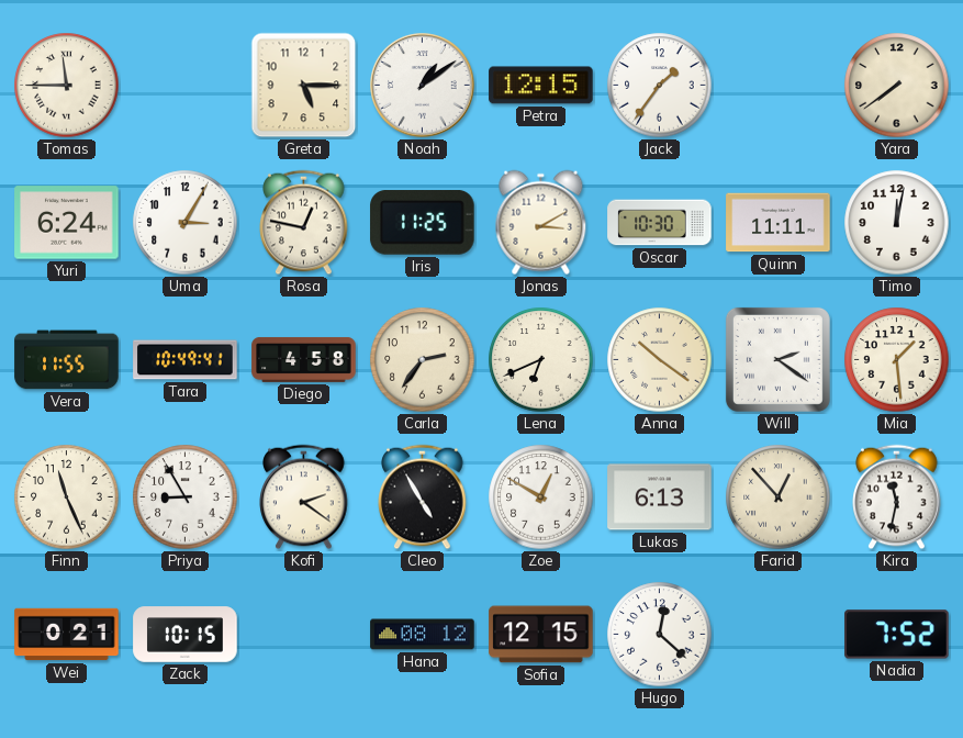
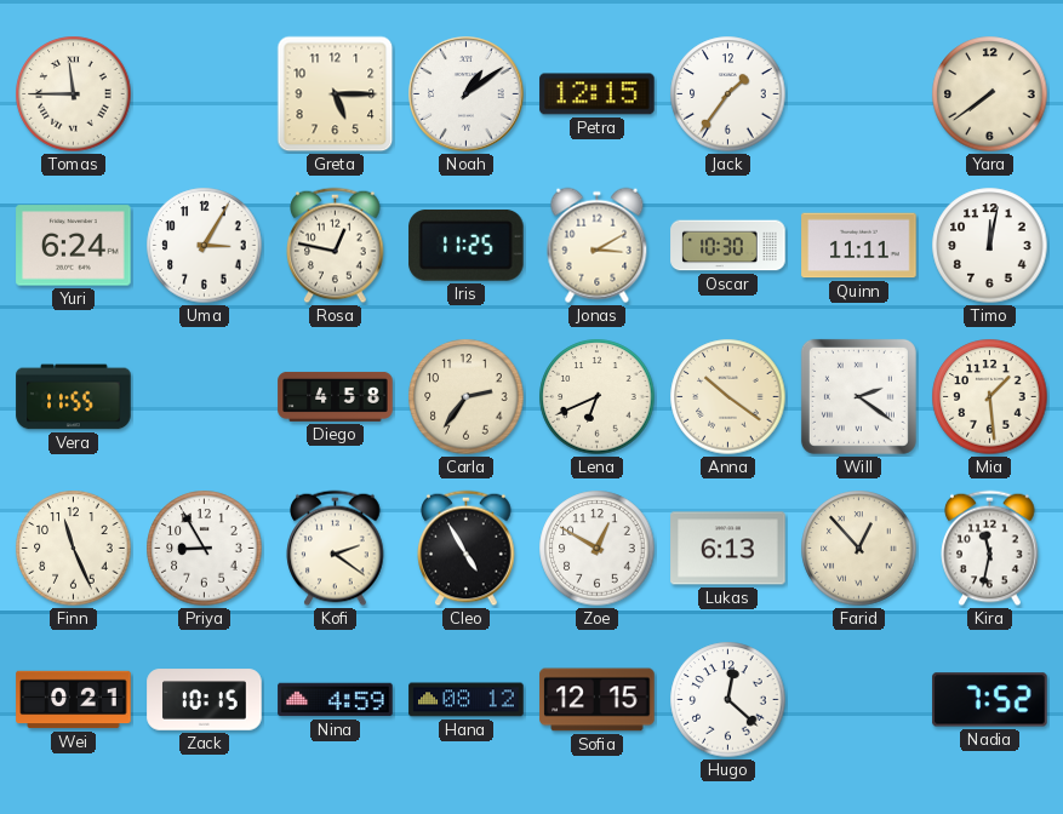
Tara: 10:49 -> none
Nina: none -> 4:59
